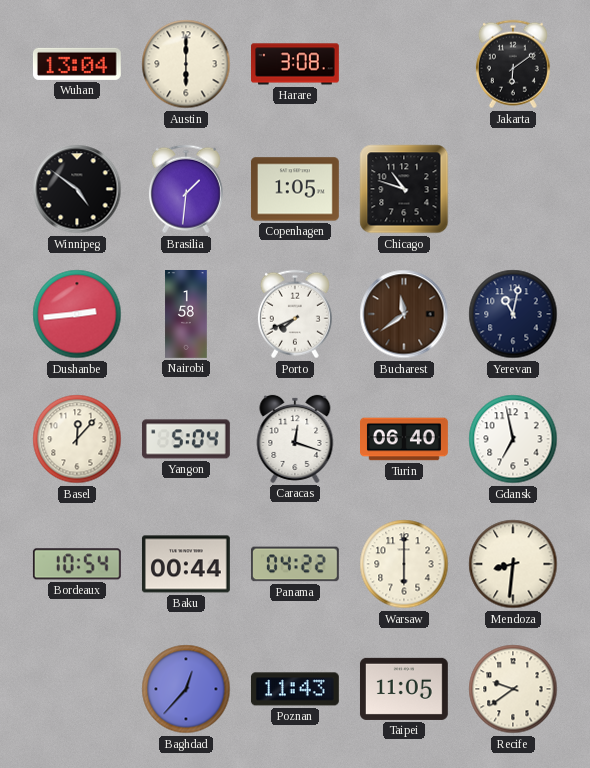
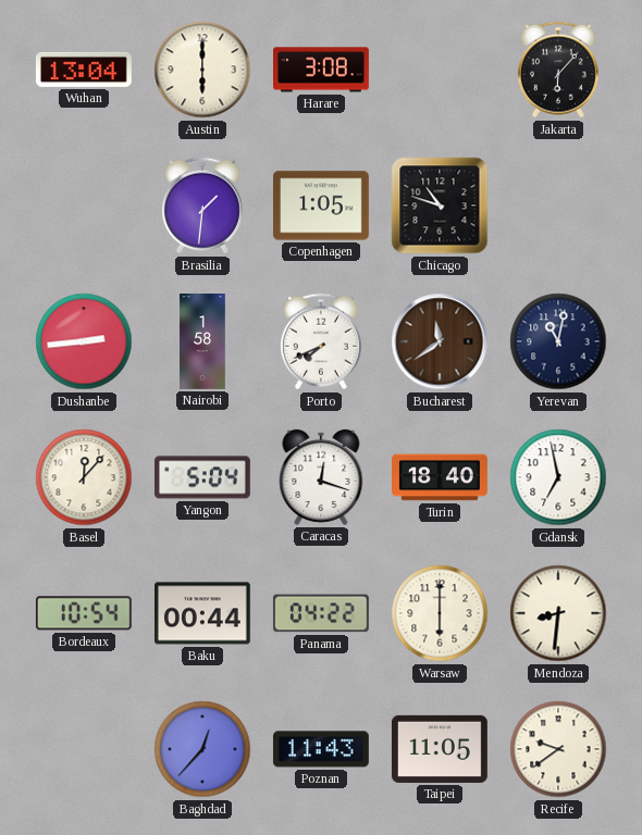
Jakarta: 6:09 -> 6:07
Winnipeg: 4:51 -> none
Turin: 06:40 -> 18:40
